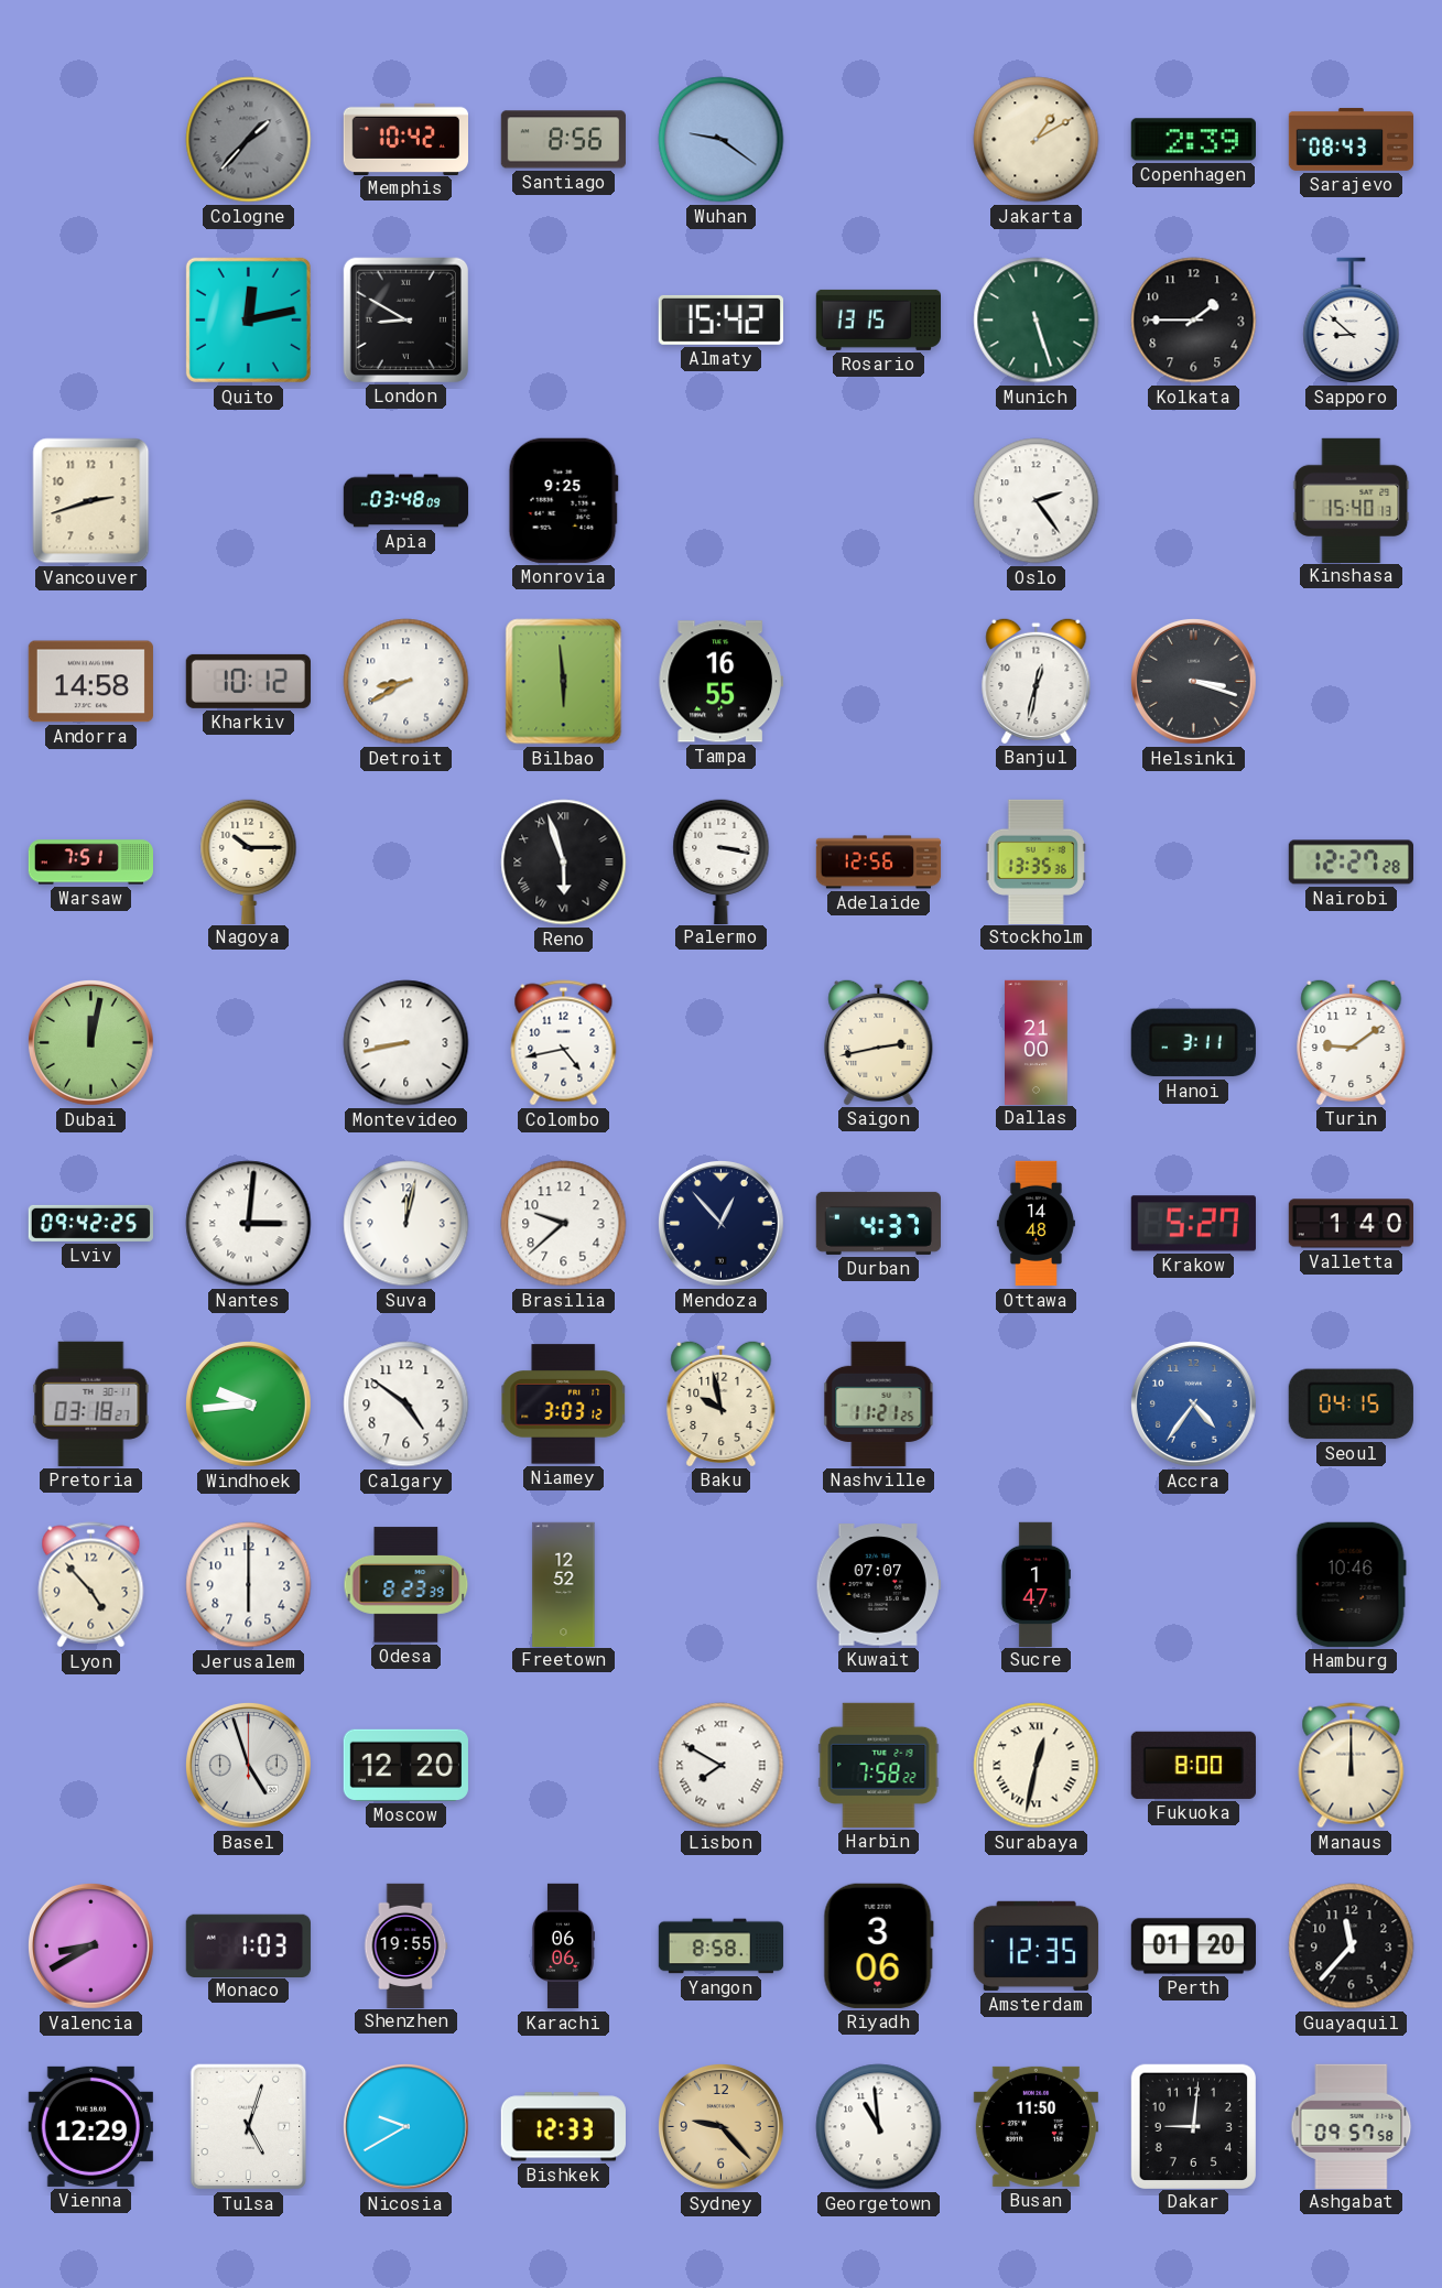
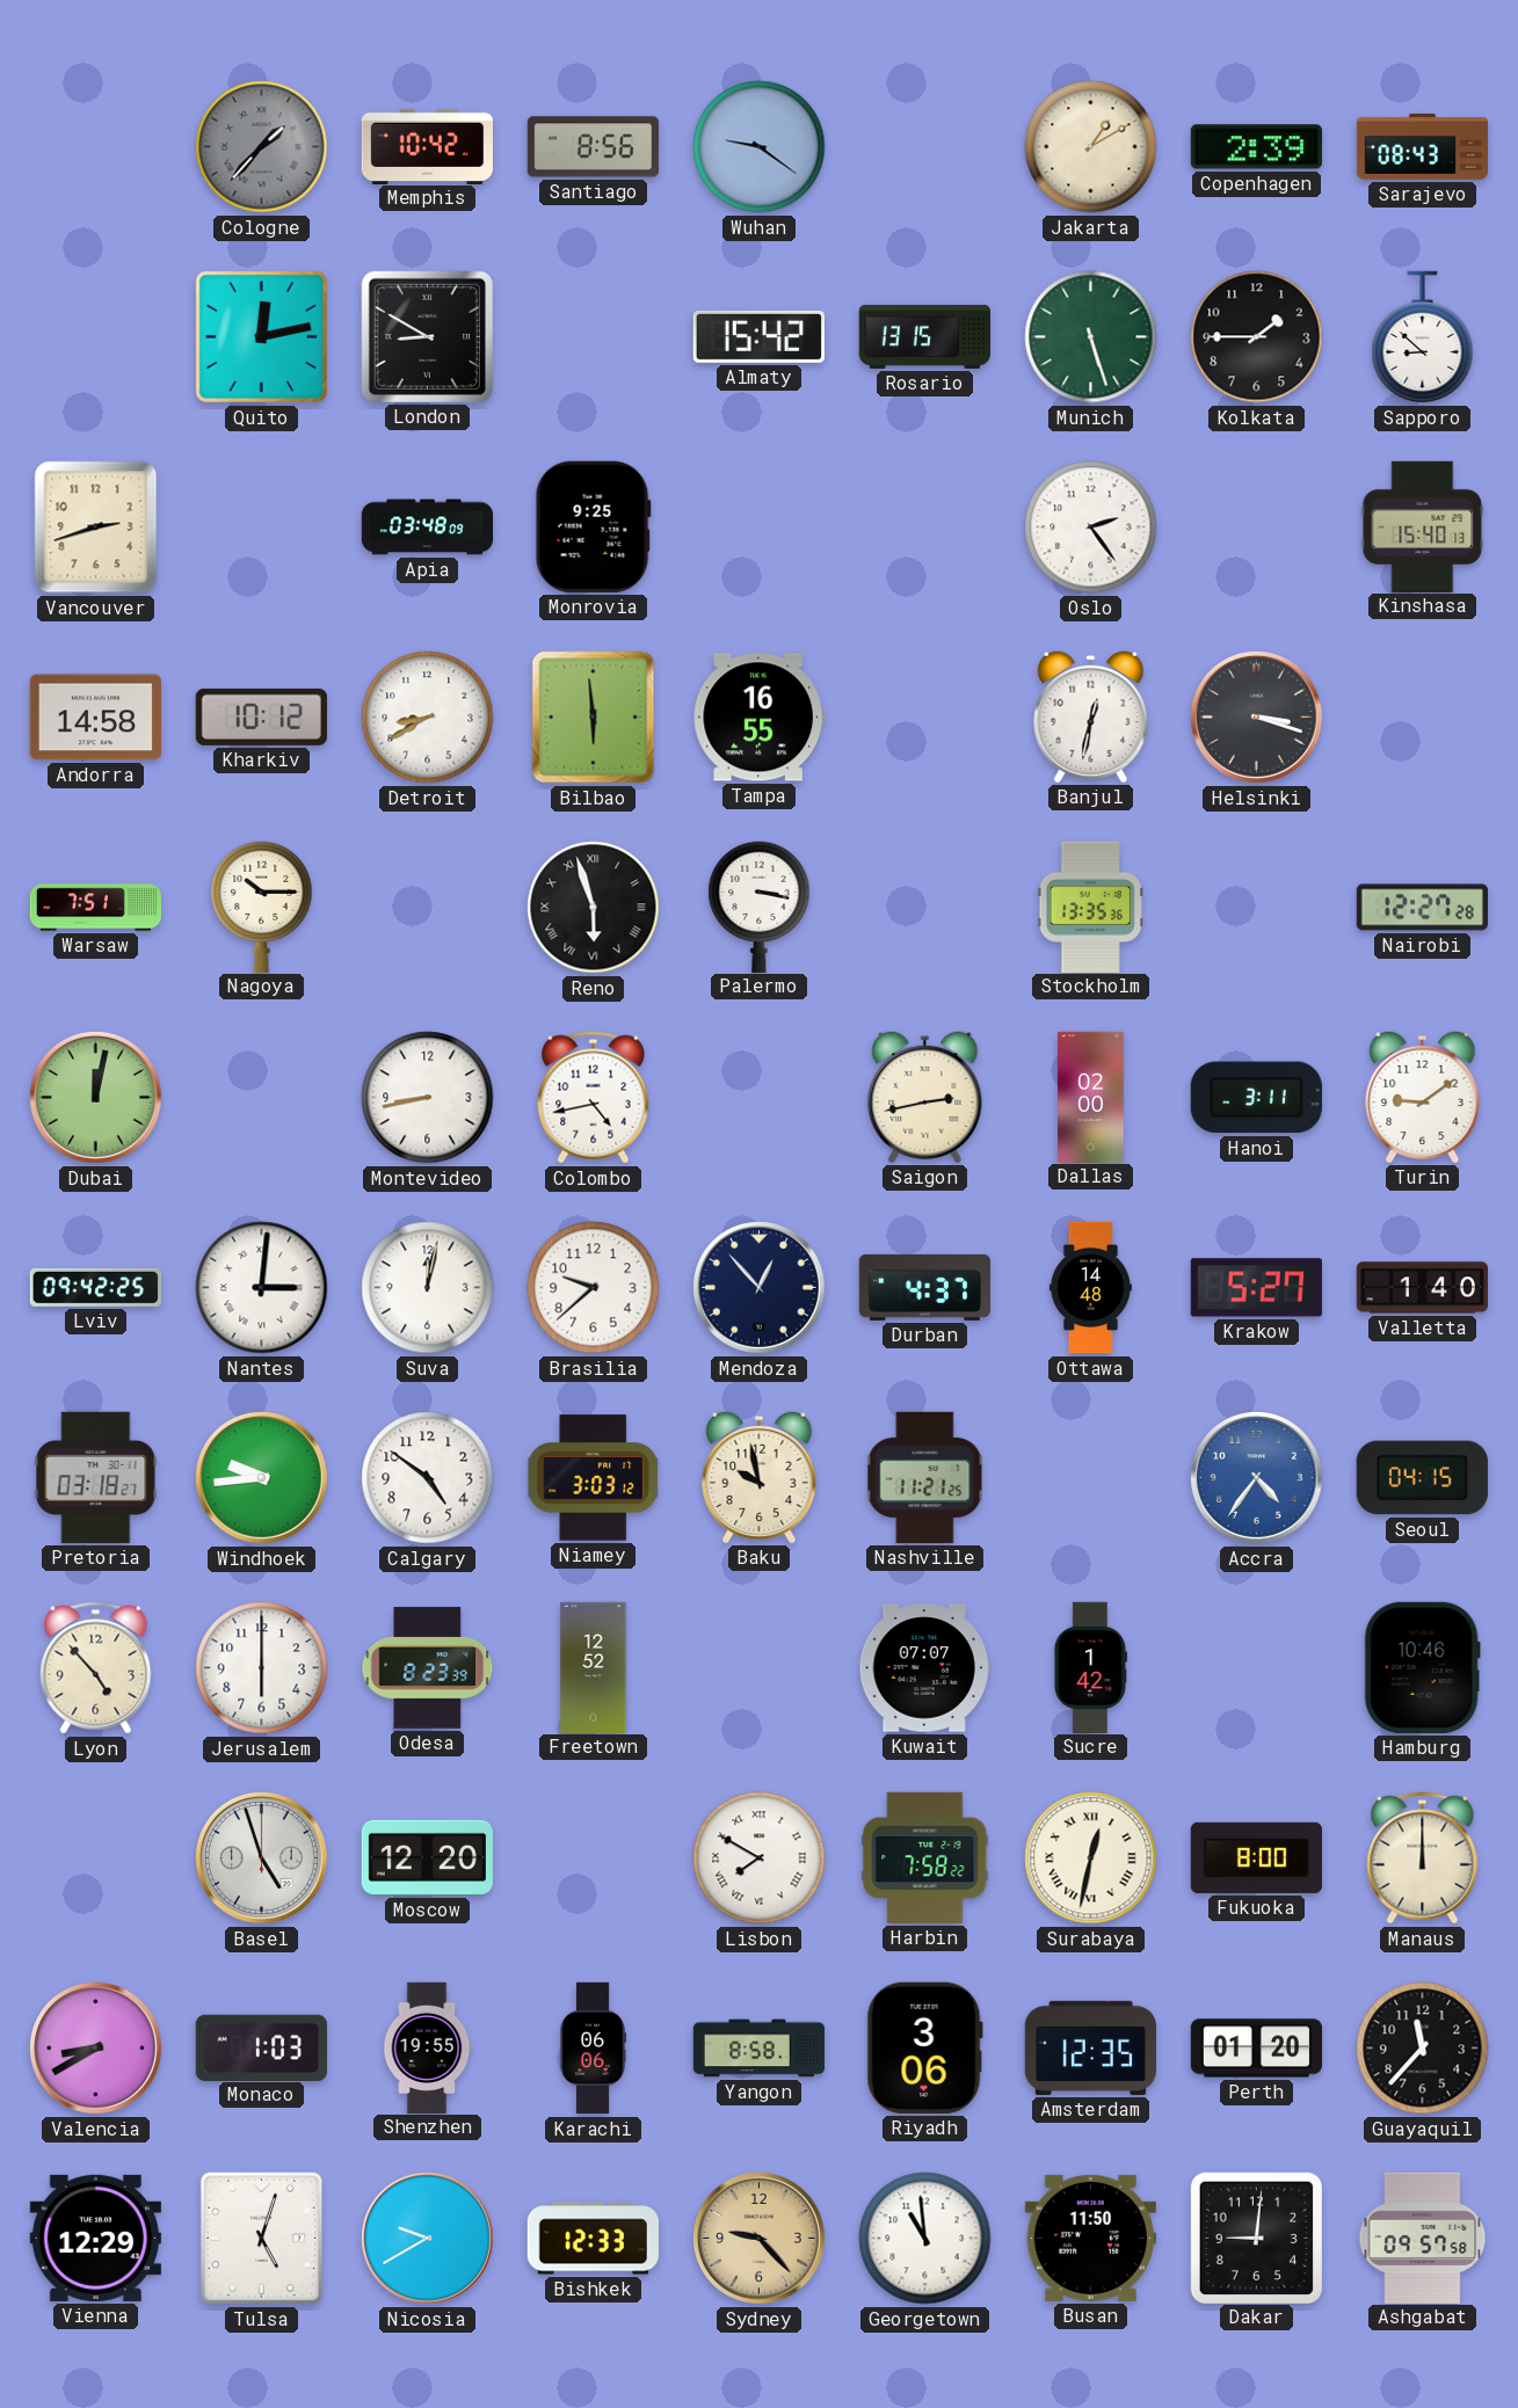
Adelaide: 12:56 -> none
Dallas: 21:00 -> 02:00
Sucre: 1:47 -> 1:42
